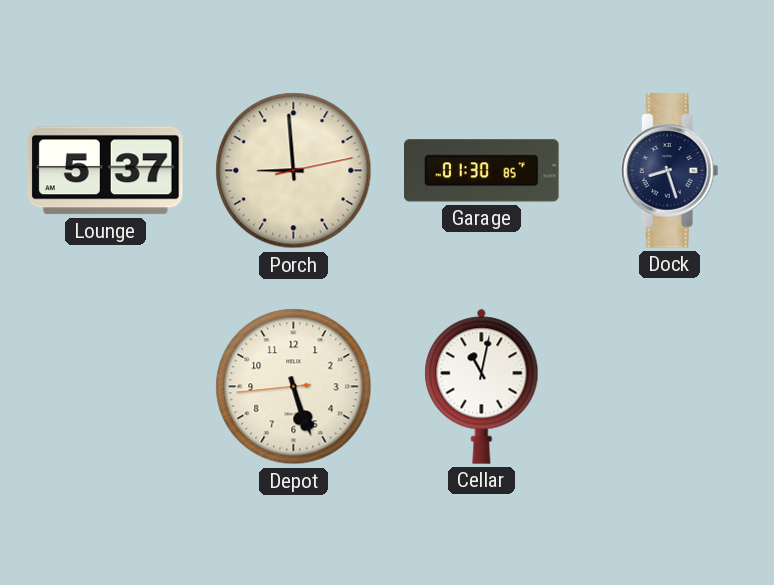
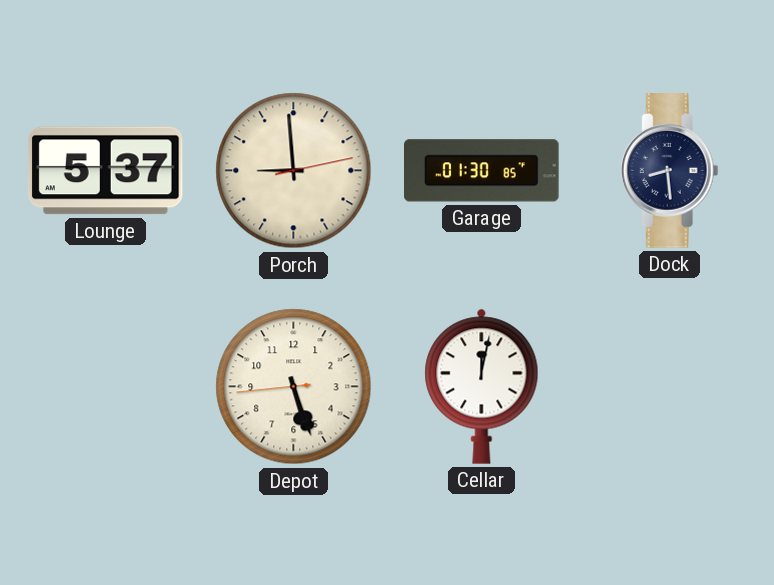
Dock: 8:27 -> 8:29
Cellar: 11:02 -> 12:02
